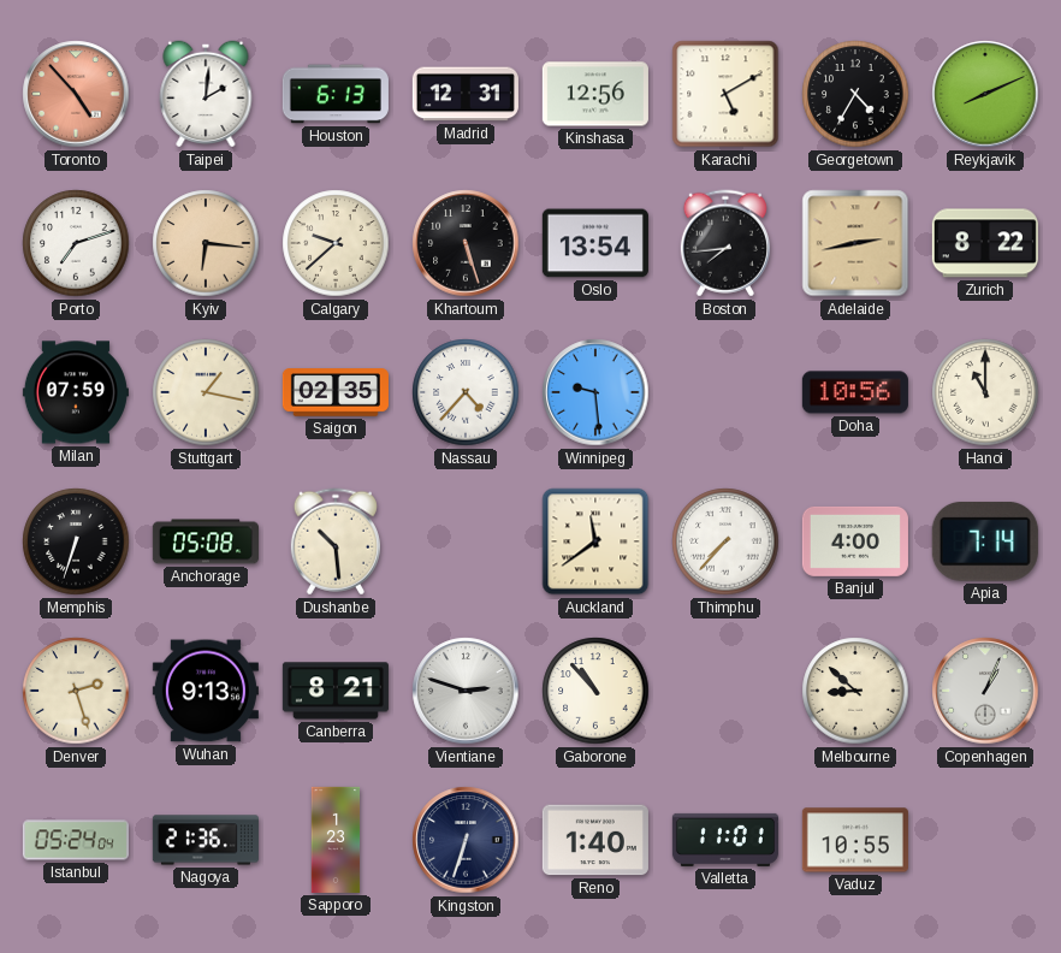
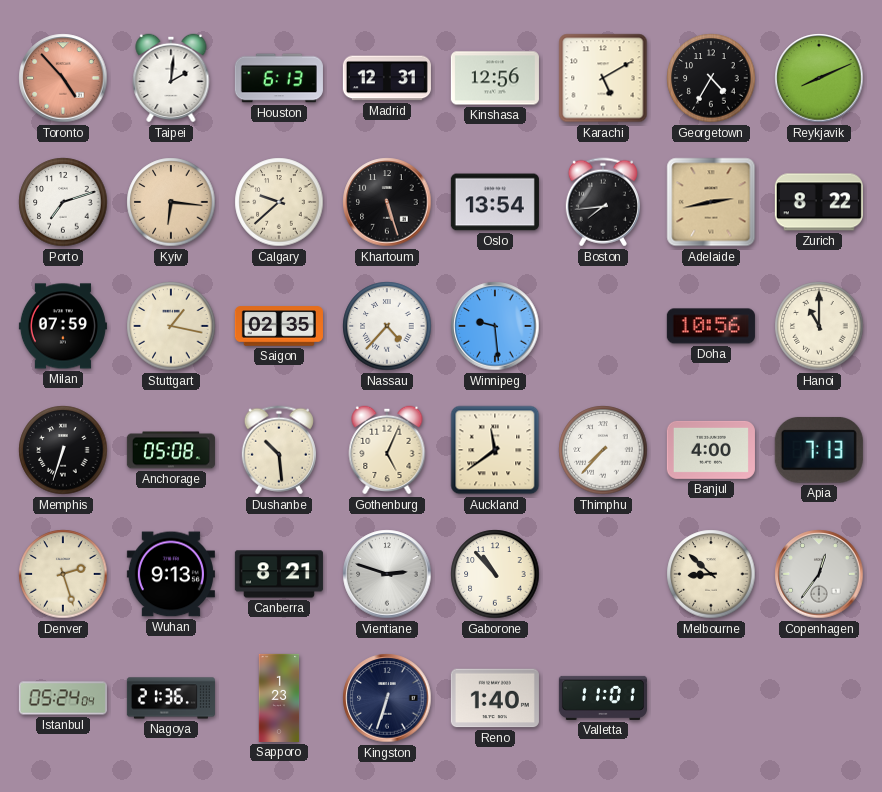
Gothenburg: none -> 5:04
Apia: 7:14 -> 7:13
Copenhagen: 1:04 -> 12:36
Vaduz: 10:55 -> none
